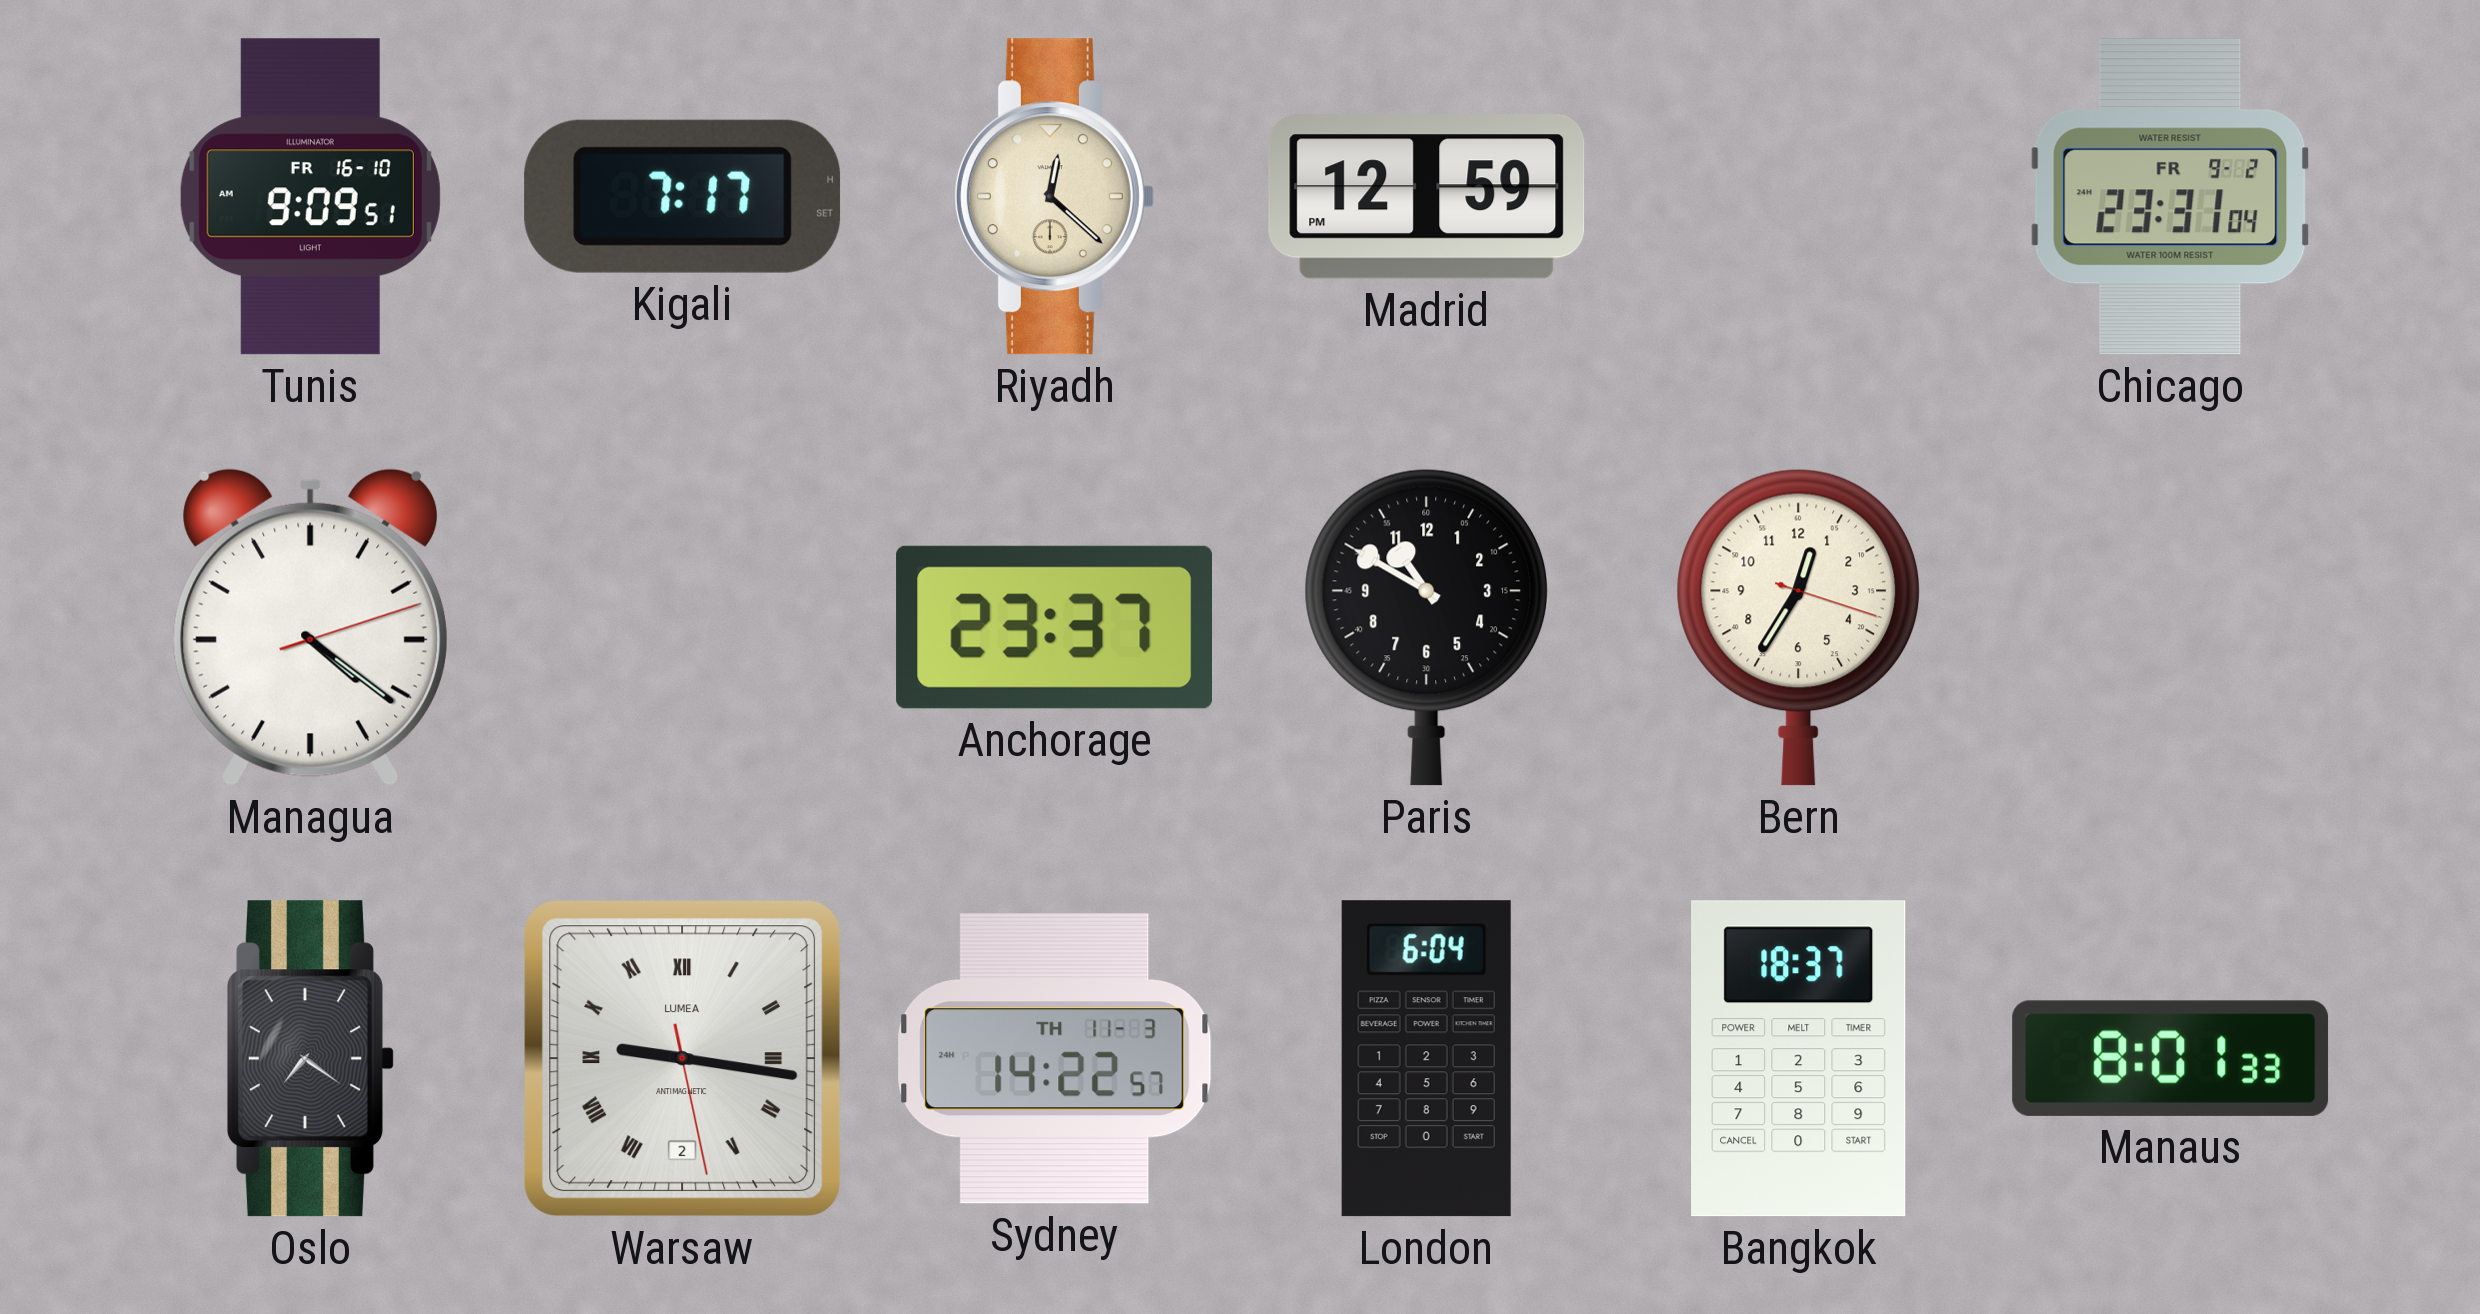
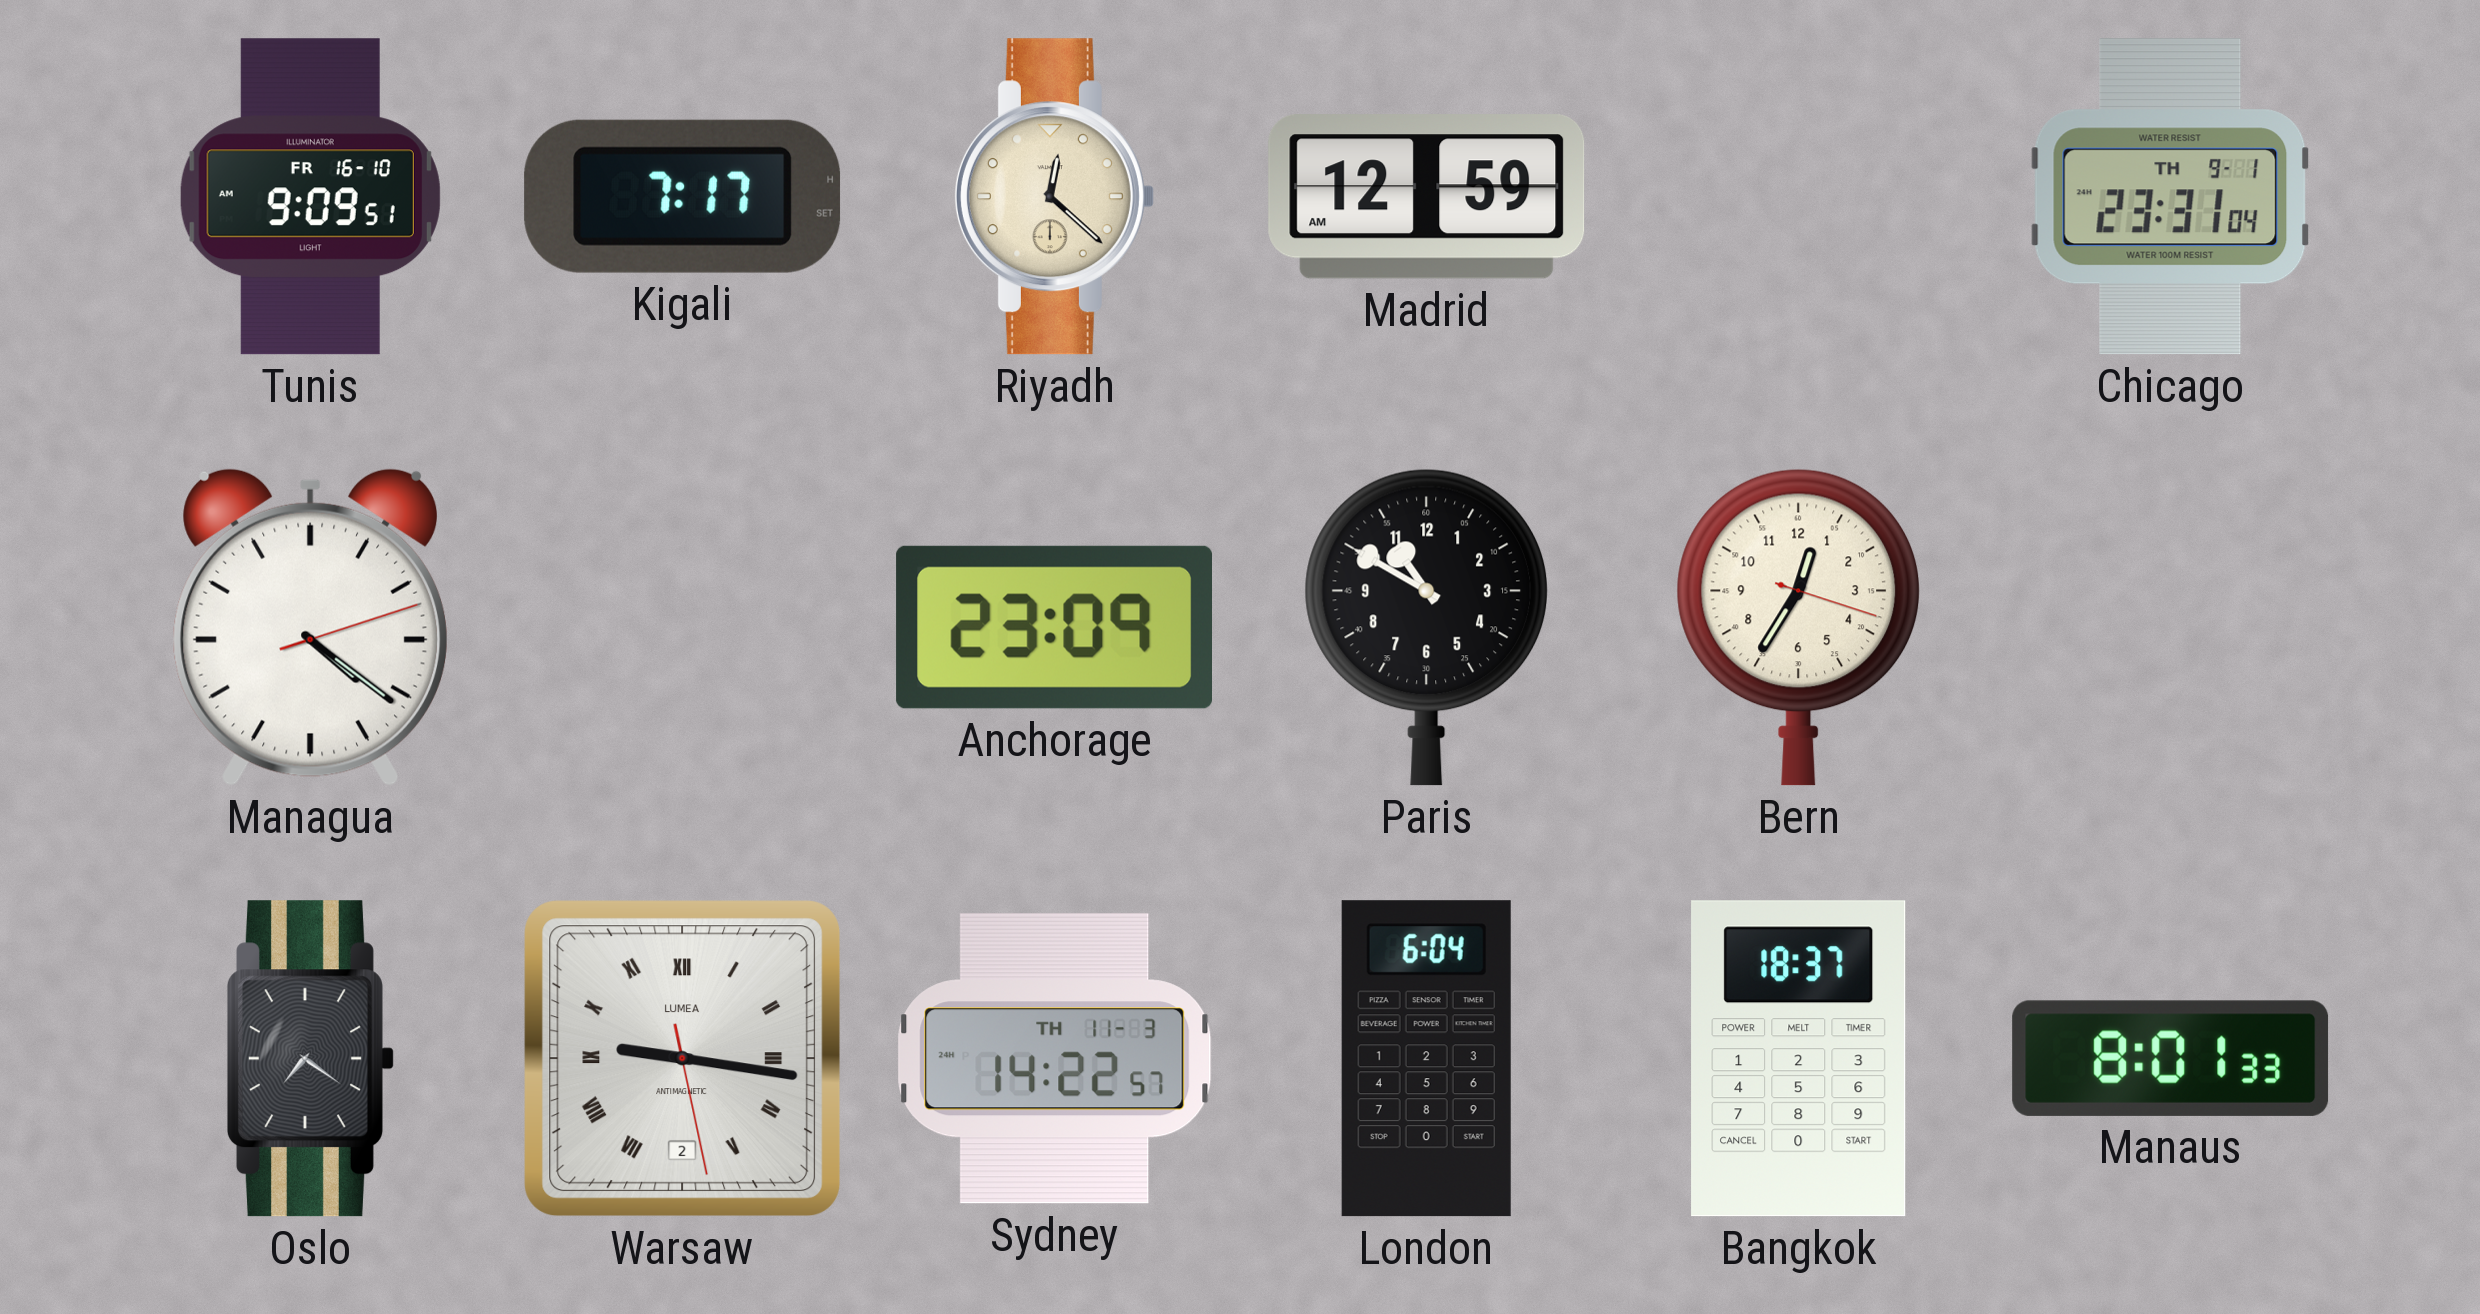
Madrid: 12:59 PM -> 12:59 AM
Chicago date: FR 9-2 -> TH 9-1
Anchorage: 23:37 -> 23:09
